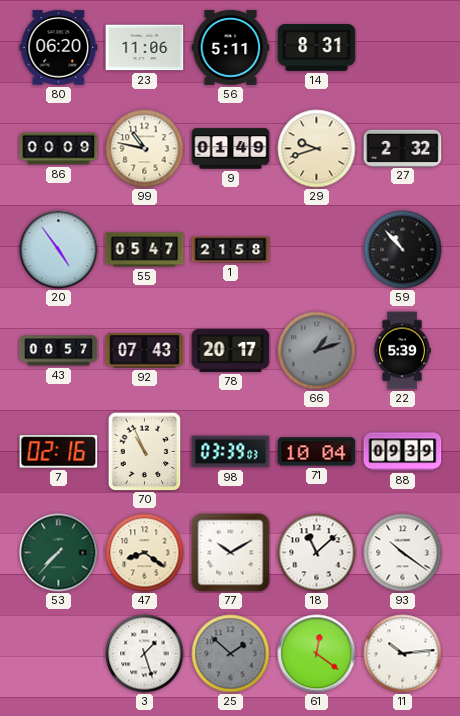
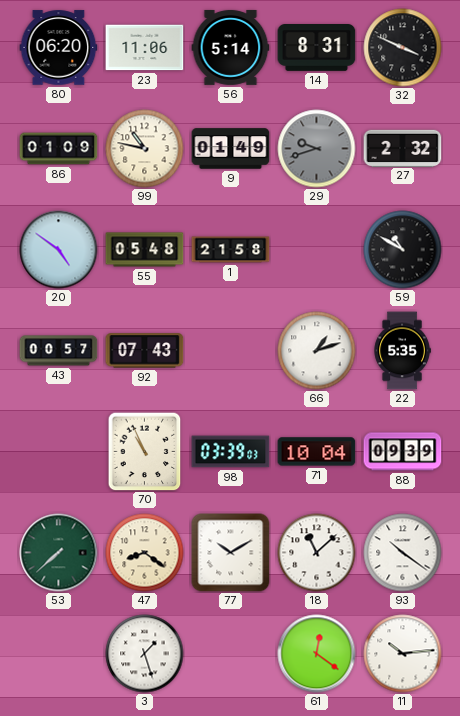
56: 5:11 -> 5:14
32: none -> 3:49
86: 00:09 -> 01:09
29 dial: cream -> grey
20: 4:54 -> 4:51
55: 05:47 -> 05:48
59: 10:53 -> 10:50
78: 20:17 -> none
66 dial: grey -> white
22: 5:39 -> 5:35
7: 02:16 -> none
53: 7:37 -> 7:38
25: 1:52 -> none
